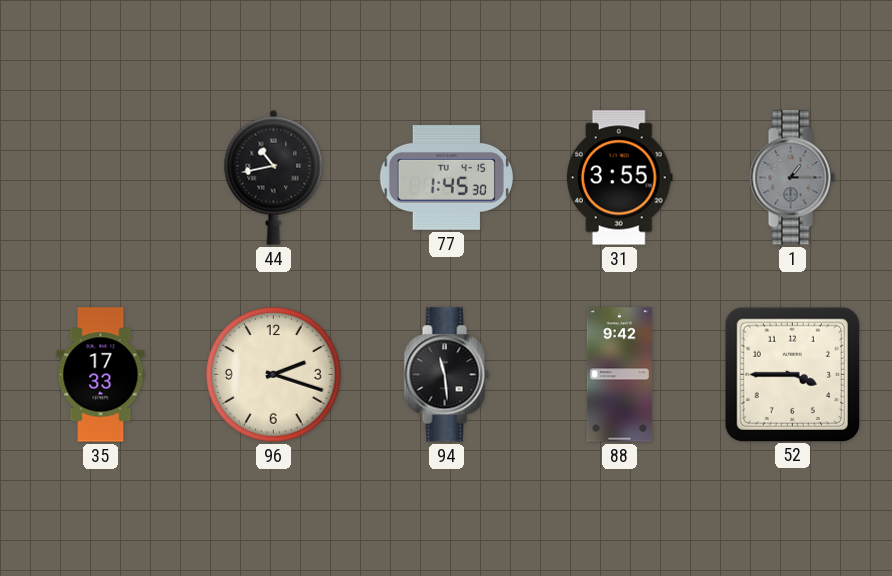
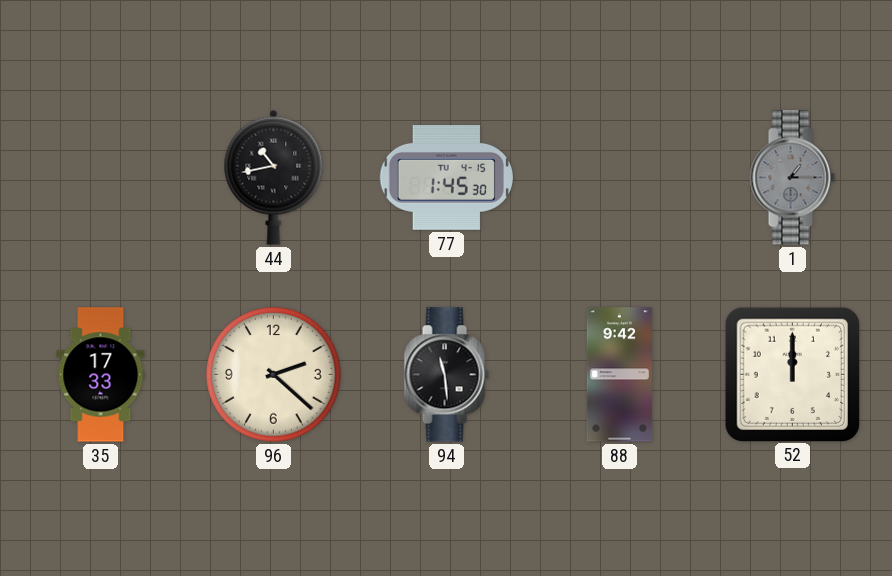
31: 3:55 -> none
96: 2:18 -> 2:22
52: 3:45 -> 12:00
